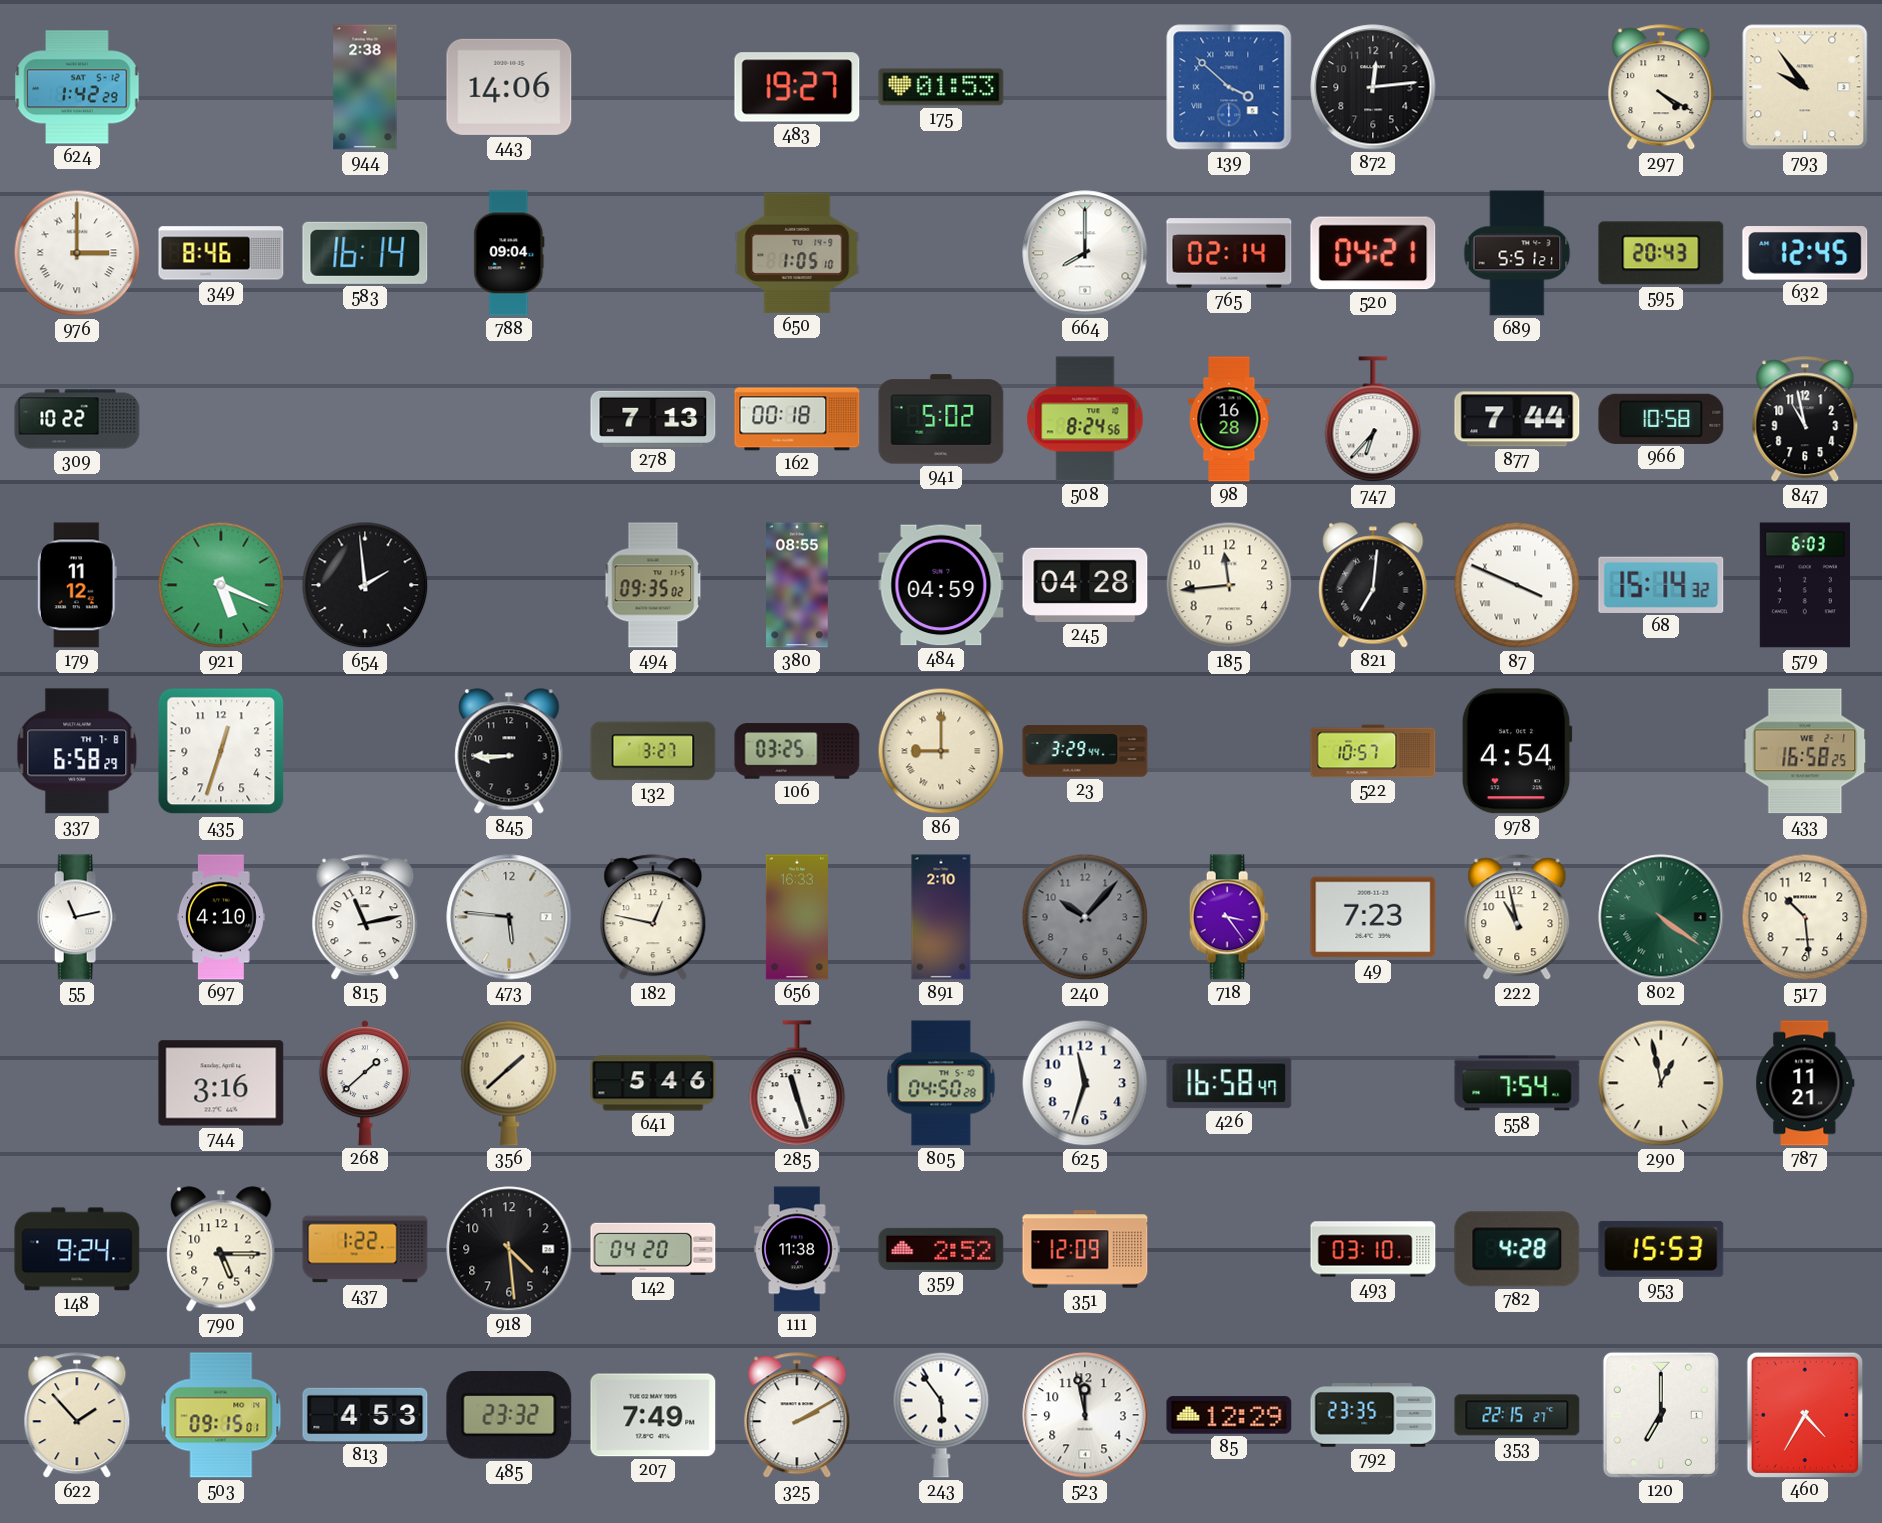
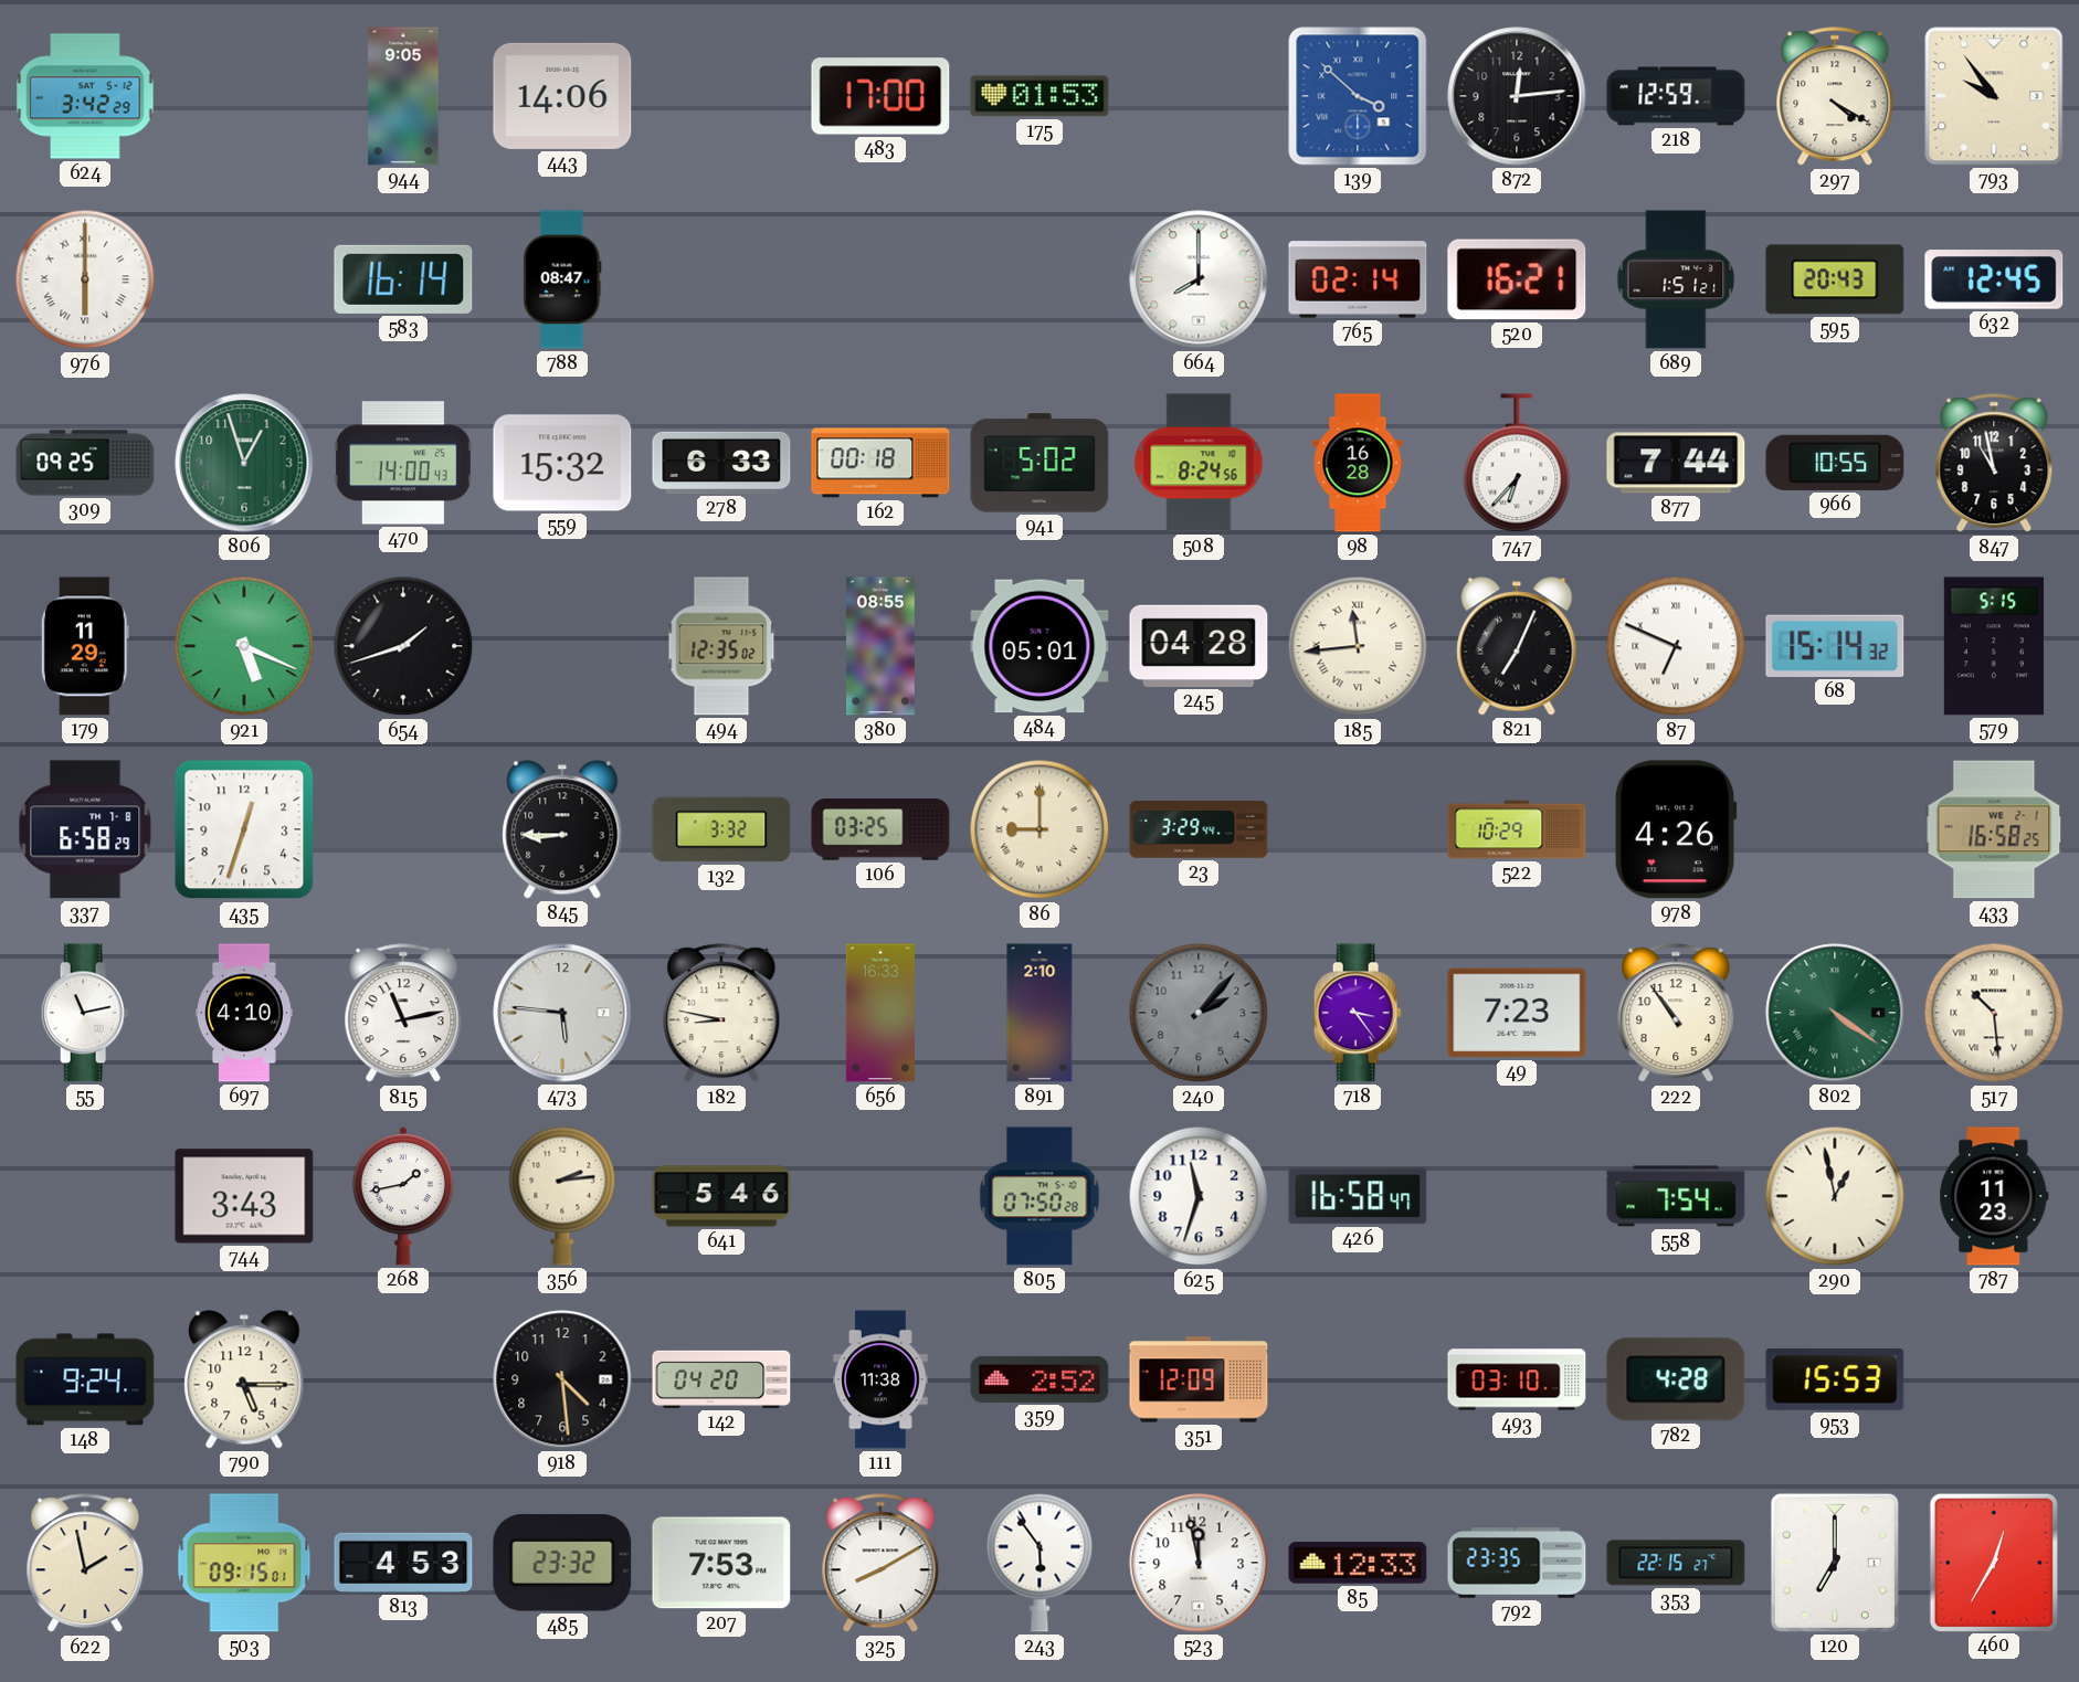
624: 1:42 -> 3:42
944: 2:38 -> 9:05
483: 19:27 -> 17:00
218: none -> 12:59
976: 3:00 -> 6:00
349: 8:46 -> none
788: 09:04 -> 08:47
650: 1:05 -> none
520: 04:21 -> 16:21
689: 5:51 -> 1:51
309: 10:22 -> 09:25
806: none -> 12:57
470: none -> 14:00
559: none -> 15:32
278: 7:13 -> 6:33
966: 10:58 -> 10:55
179: 11:12 -> 11:29
654: 1:59 -> 1:42
494: 09:35 -> 12:35
484: 04:59 -> 05:01
185 numerals: Arabic -> Roman
821: 7:01 -> 7:04
87: 3:49 -> 6:49
579: 6:03 -> 5:15
132: 3:27 -> 3:32
522: 10:57 -> 10:29
978: 4:54 -> 4:26
182: 12:47 -> 8:47
240: 10:07 -> 2:07
222: 10:58 -> 10:54
517 numerals: Arabic -> Roman
744: 3:16 -> 3:43
268: 1:38 -> 1:43
356: 1:38 -> 2:14
285: 11:27 -> none
805: 04:50 -> 07:50
787: 11:21 -> 11:23
437: 1:22 -> none
622: 1:53 -> 1:58
207: 7:49 -> 7:53
325: 2:10 -> 8:10
85: 12:29 -> 12:33
460: 4:35 -> 12:35
